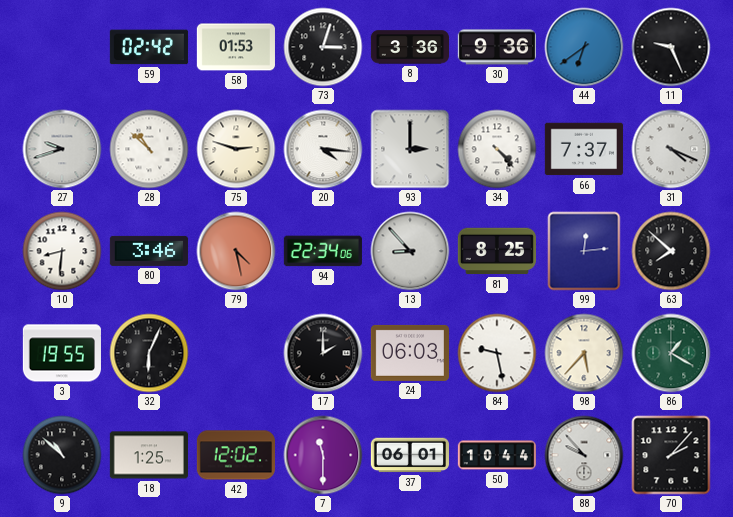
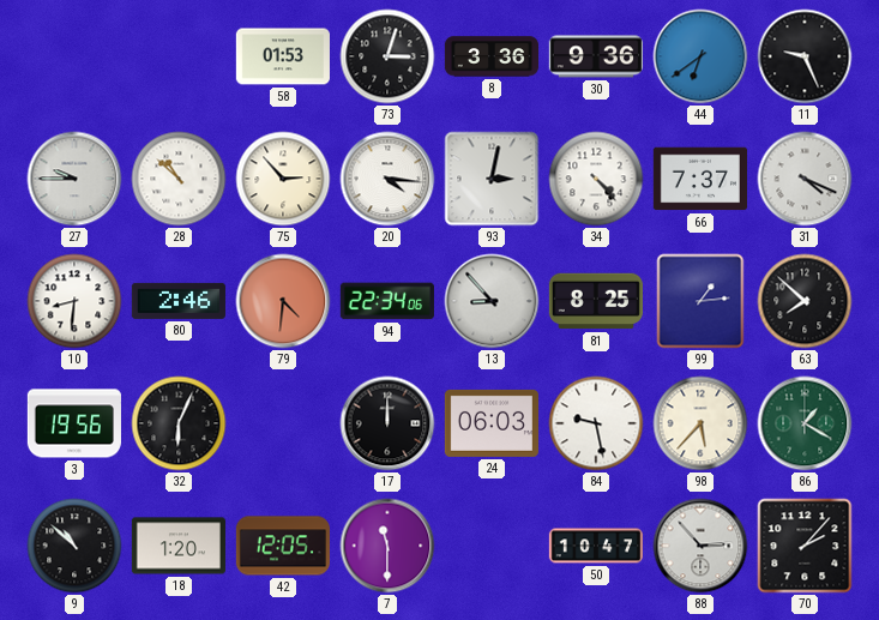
59: 02:42 -> none
27: 9:42 -> 9:45
75: 2:48 -> 2:53
93: 3:00 -> 3:02
80: 3:46 -> 2:46
79: 4:28 -> 4:31
99: 12:14 -> 1:14
3: 19:55 -> 19:56
17: 2:00 -> 12:00
18: 1:25 -> 1:20
42: 12:02 -> 12:05
37: 06:01 -> none
50: 10:44 -> 10:47
88: 9:53 -> 2:53
